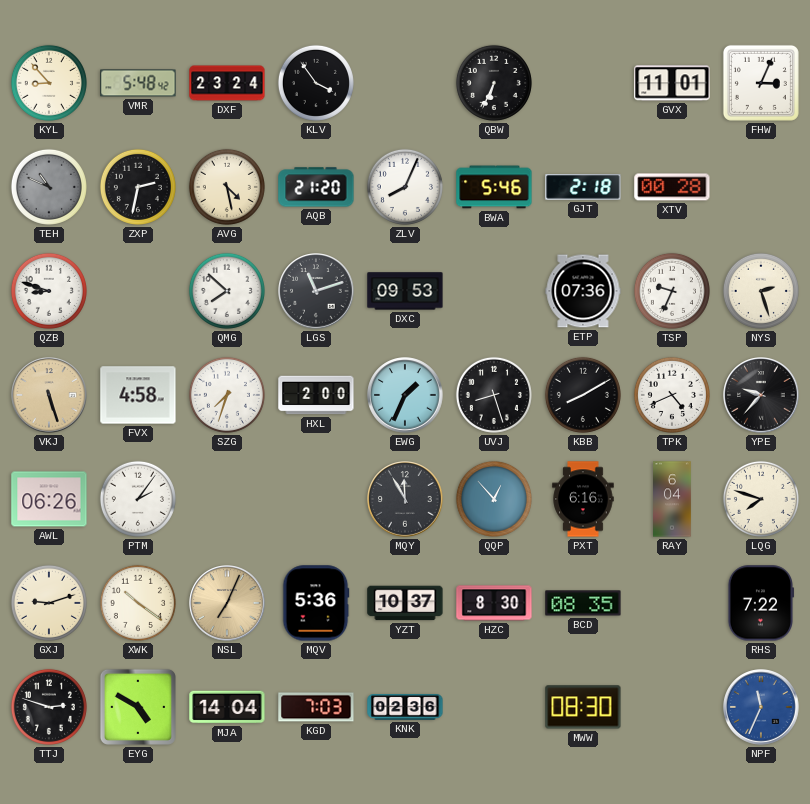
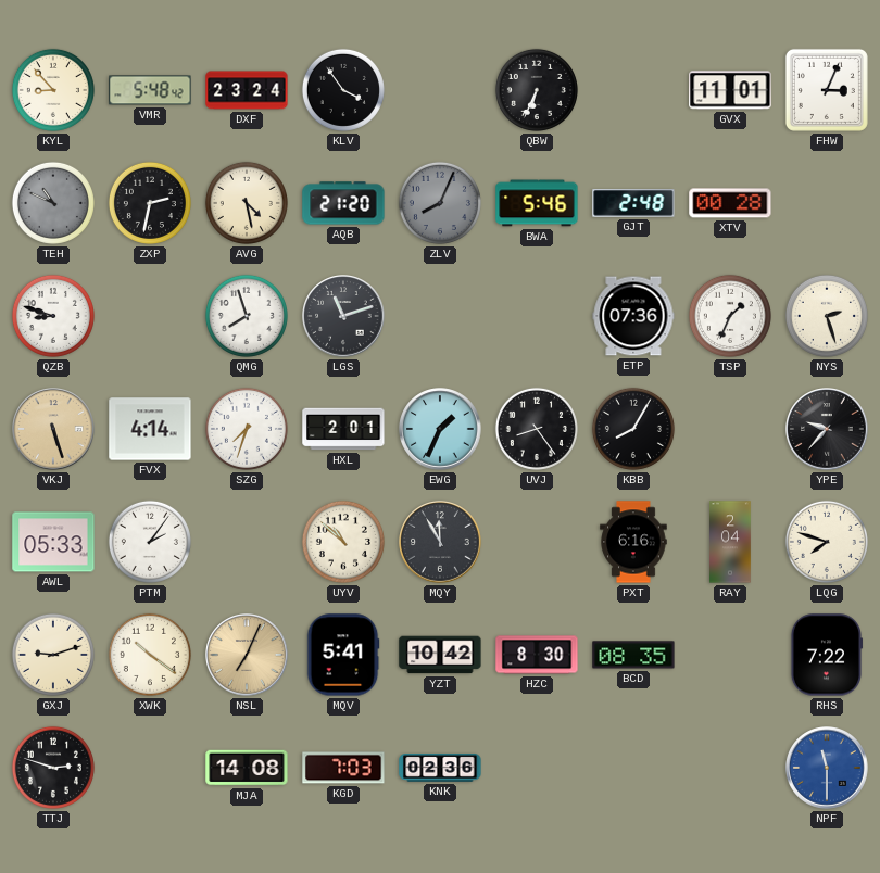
ZLV dial: white -> grey
GJT: 2:18 -> 2:48
QMG: 7:52 -> 7:57
DXC: 09:53 -> none
TSP: 9:34 -> 1:34
FVX: 4:58 -> 4:14
HXL: 2:00 -> 2:01
UVJ: 8:27 -> 8:24
KBB: 8:10 -> 8:05
TPK: 4:41 -> none
AWL: 06:26 -> 05:33
UYV: none -> 10:52
QQP: 12:53 -> none
RAY: 6:04 -> 2:04
MQV: 5:36 -> 5:41
YZT: 10:37 -> 10:42
EYG: 4:50 -> none
MJA: 14:04 -> 14:08
MWW: 08:30 -> none
NPF: 11:34 -> 11:30
